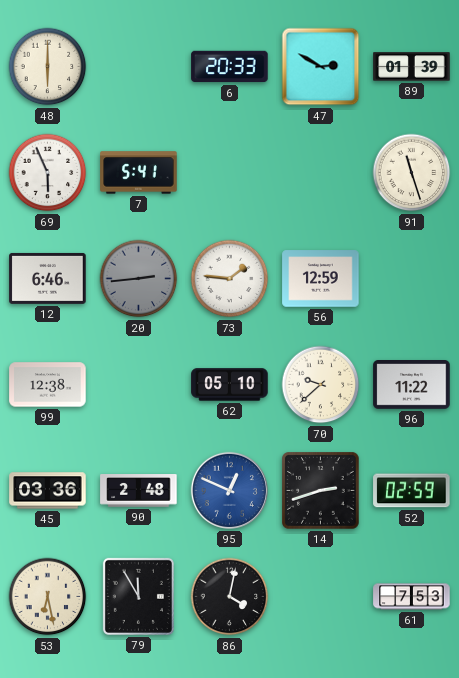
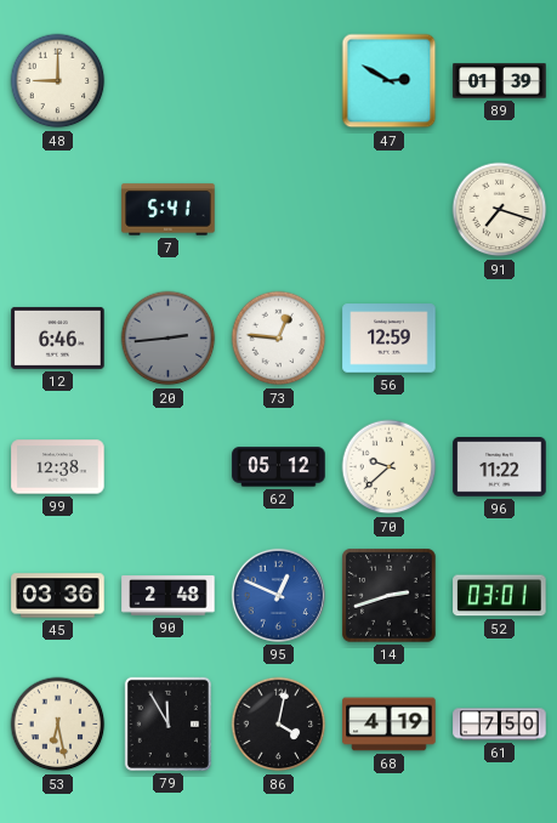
48: 6:00 -> 9:00
6: 20:33 -> none
69: 5:56 -> none
91: 11:27 -> 7:18
73: 1:46 -> 12:46
62: 05:10 -> 05:12
52: 02:59 -> 03:01
68: none -> 4:19
61: 7:53 -> 7:50
